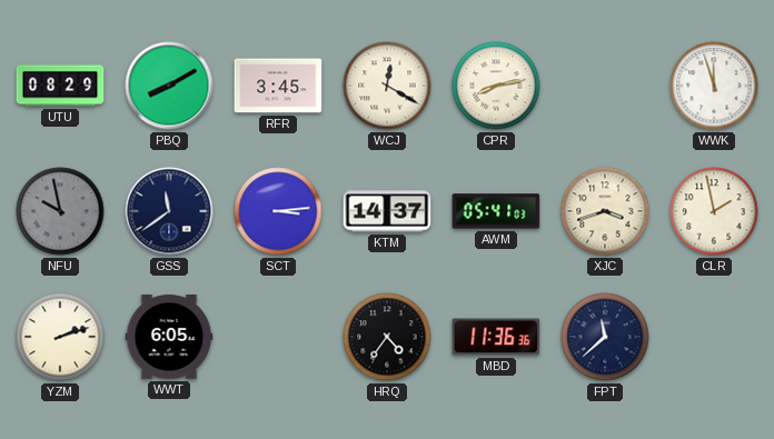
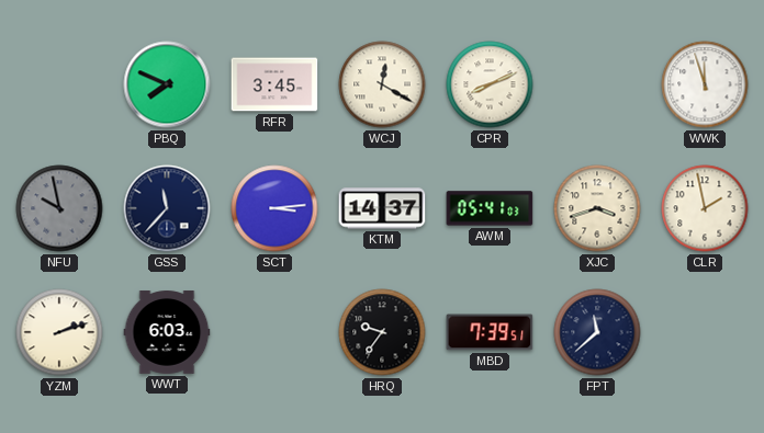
UTU: 08:29 -> none
PBQ: 8:10 -> 7:49
CPR: 8:13 -> 8:11
GSS: 11:39 -> 11:37
WWT: 6:05 -> 6:03
HRQ: 4:36 -> 9:36
MBD: 11:36 -> 7:39
